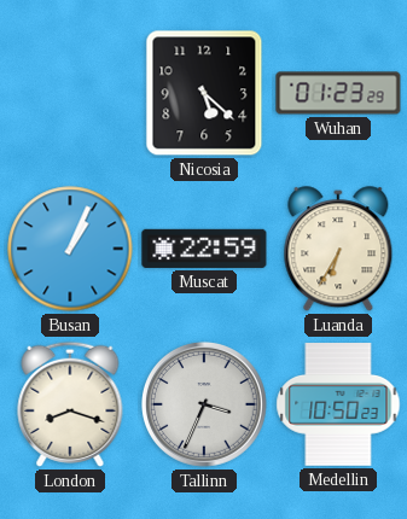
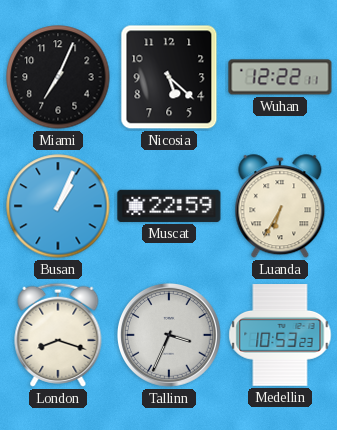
Miami: none -> 7:04
Wuhan: 01:23 -> 12:22
Medellin: 10:50 -> 10:53
